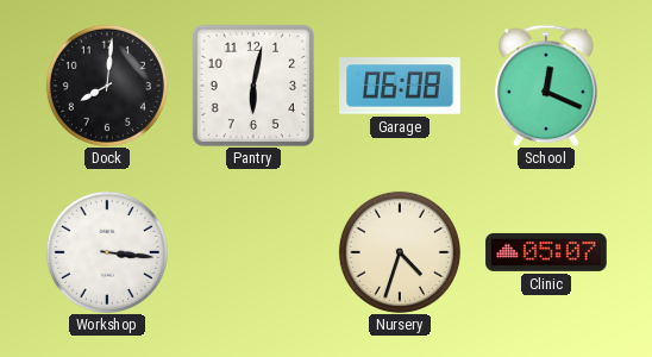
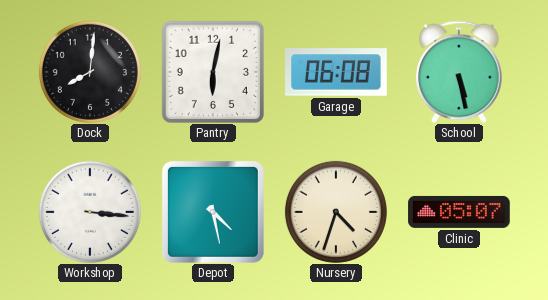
School: 12:19 -> 5:28
Depot: none -> 4:28
